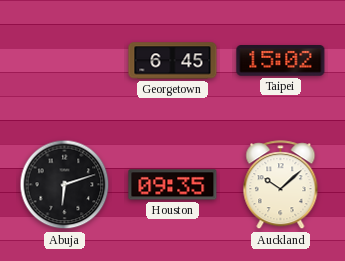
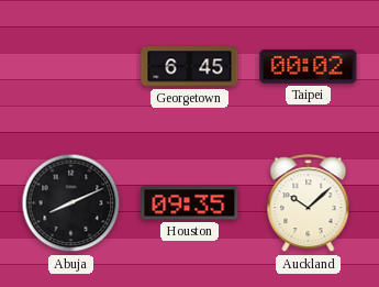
Taipei: 15:02 -> 00:02
Abuja: 6:12 -> 8:11
